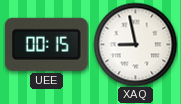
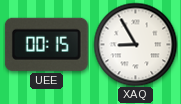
XAQ: 8:58 -> 8:55
